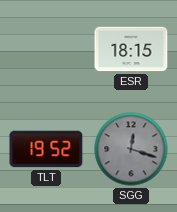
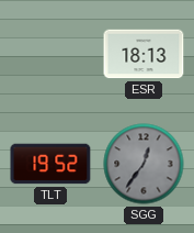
ESR: 18:15 -> 18:13
SGG: 12:18 -> 12:36
